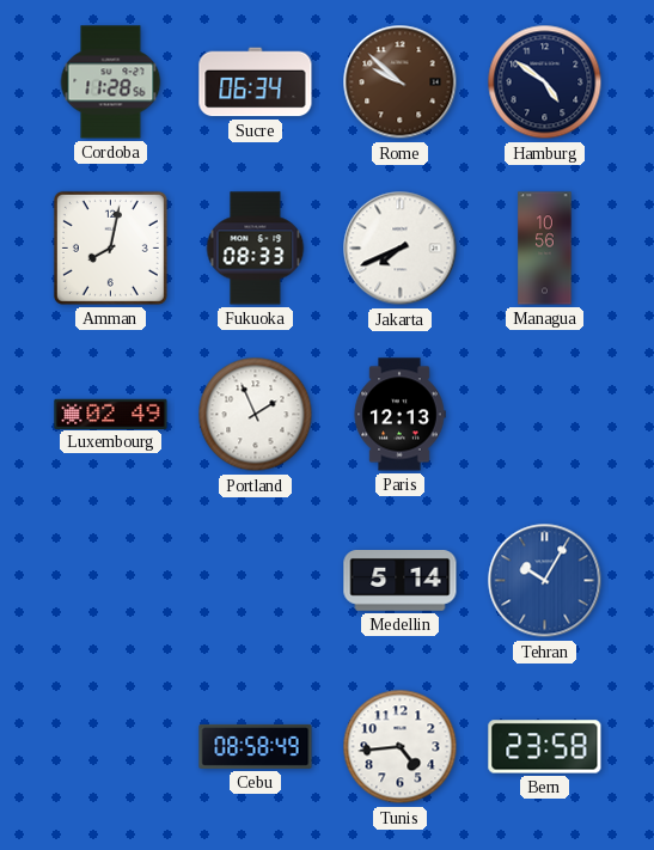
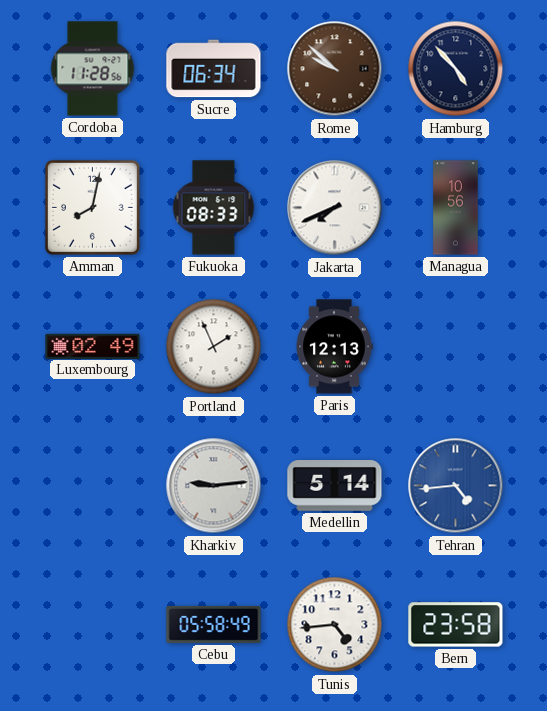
Hamburg: 4:51 -> 4:53
Kharkiv: none -> 9:14
Tehran: 10:05 -> 4:44
Cebu: 08:58 -> 05:58
